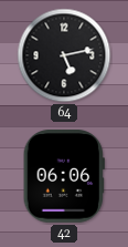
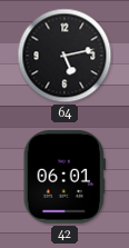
42: 06:06 -> 06:01
